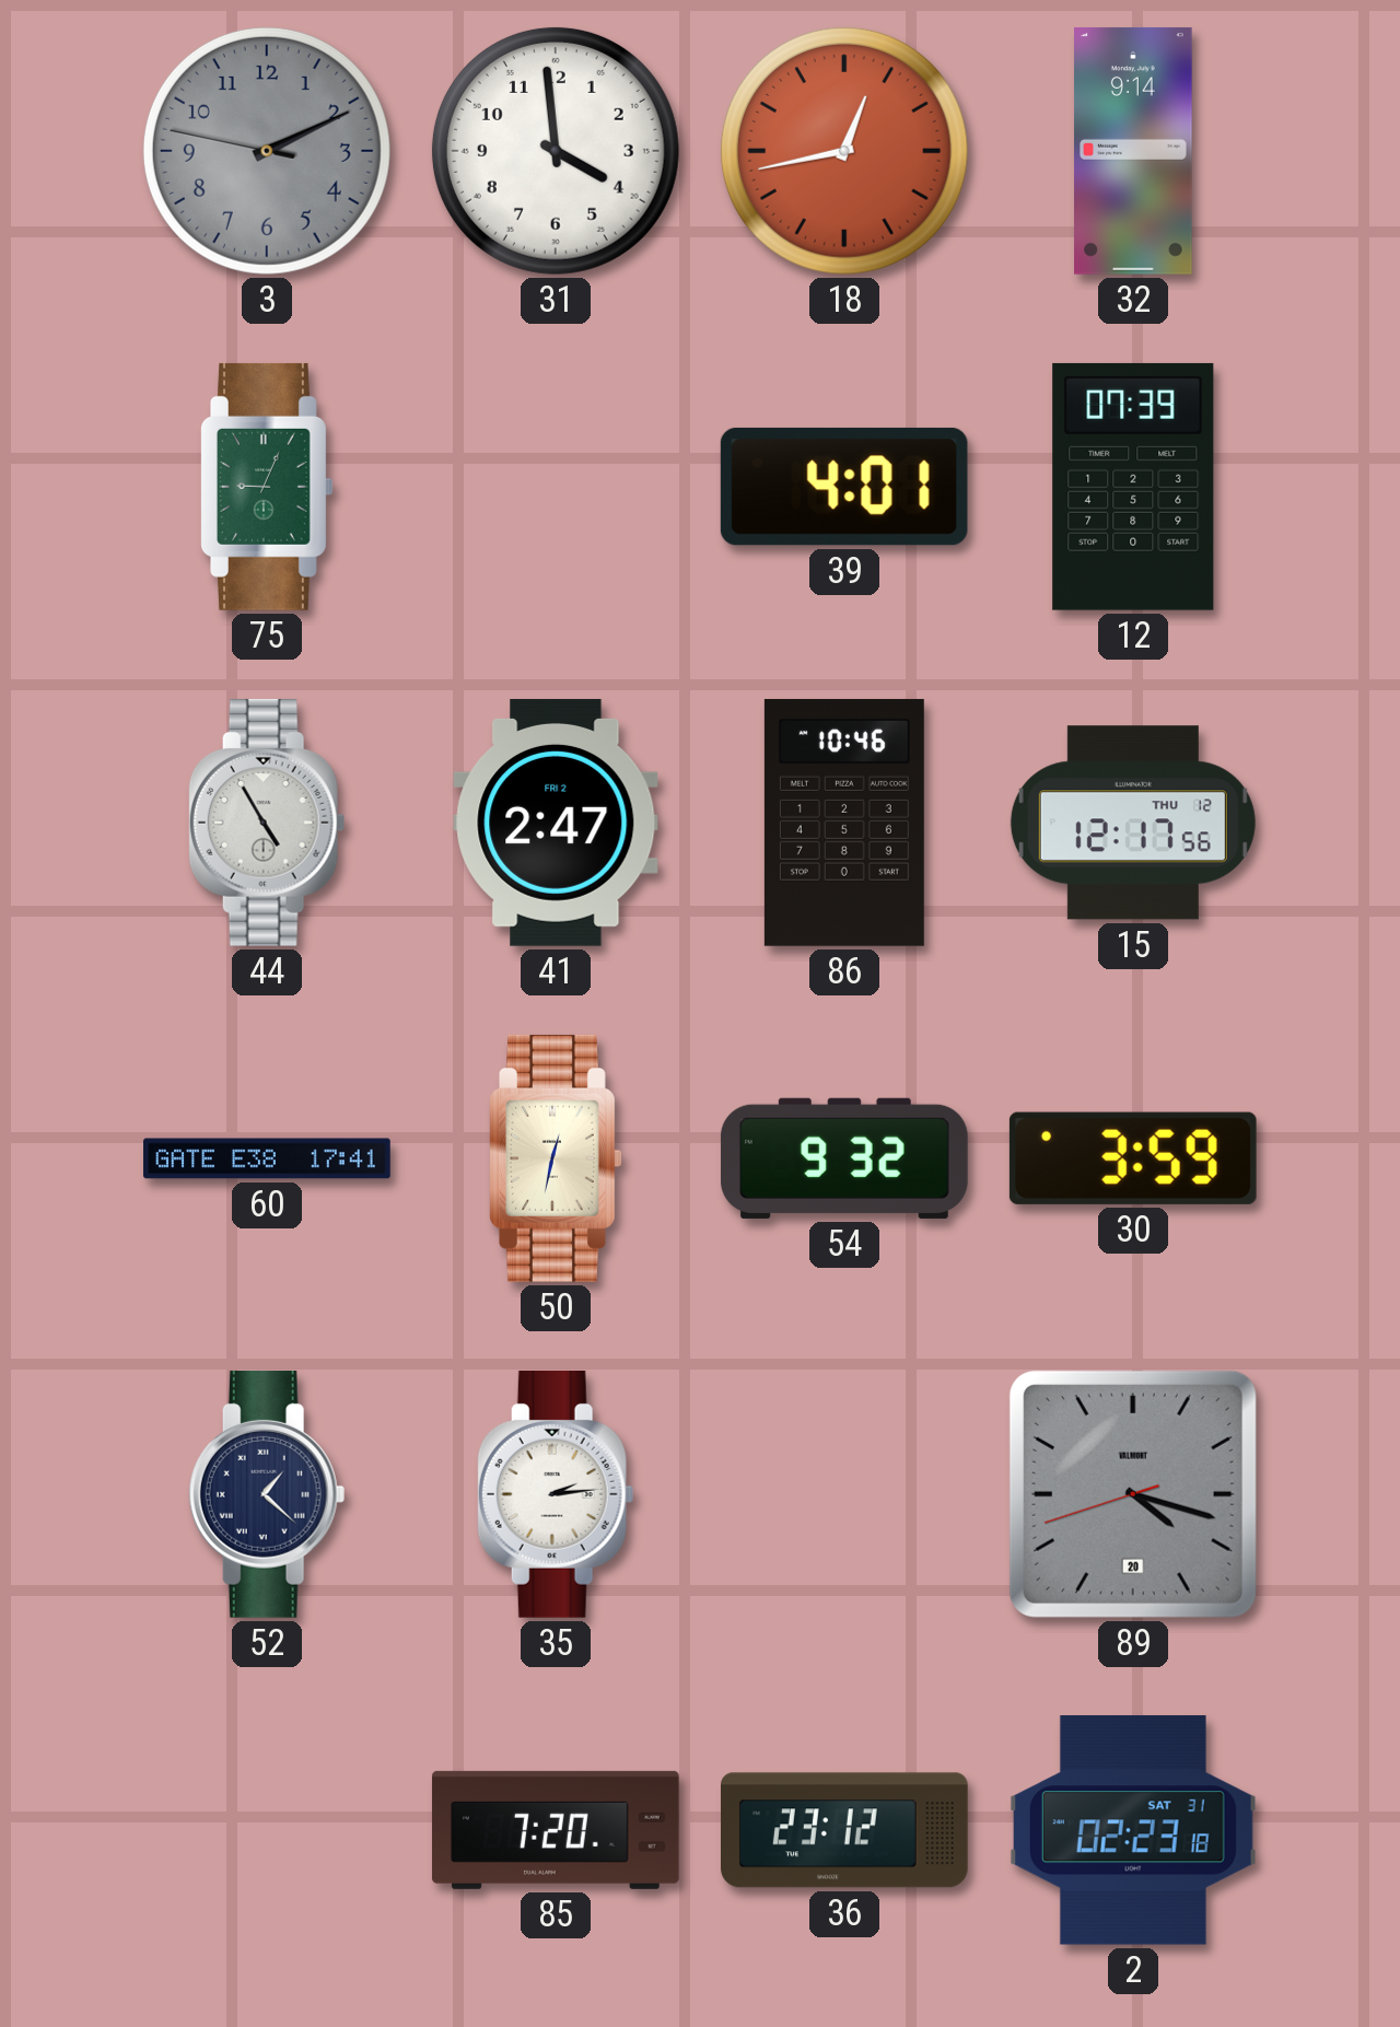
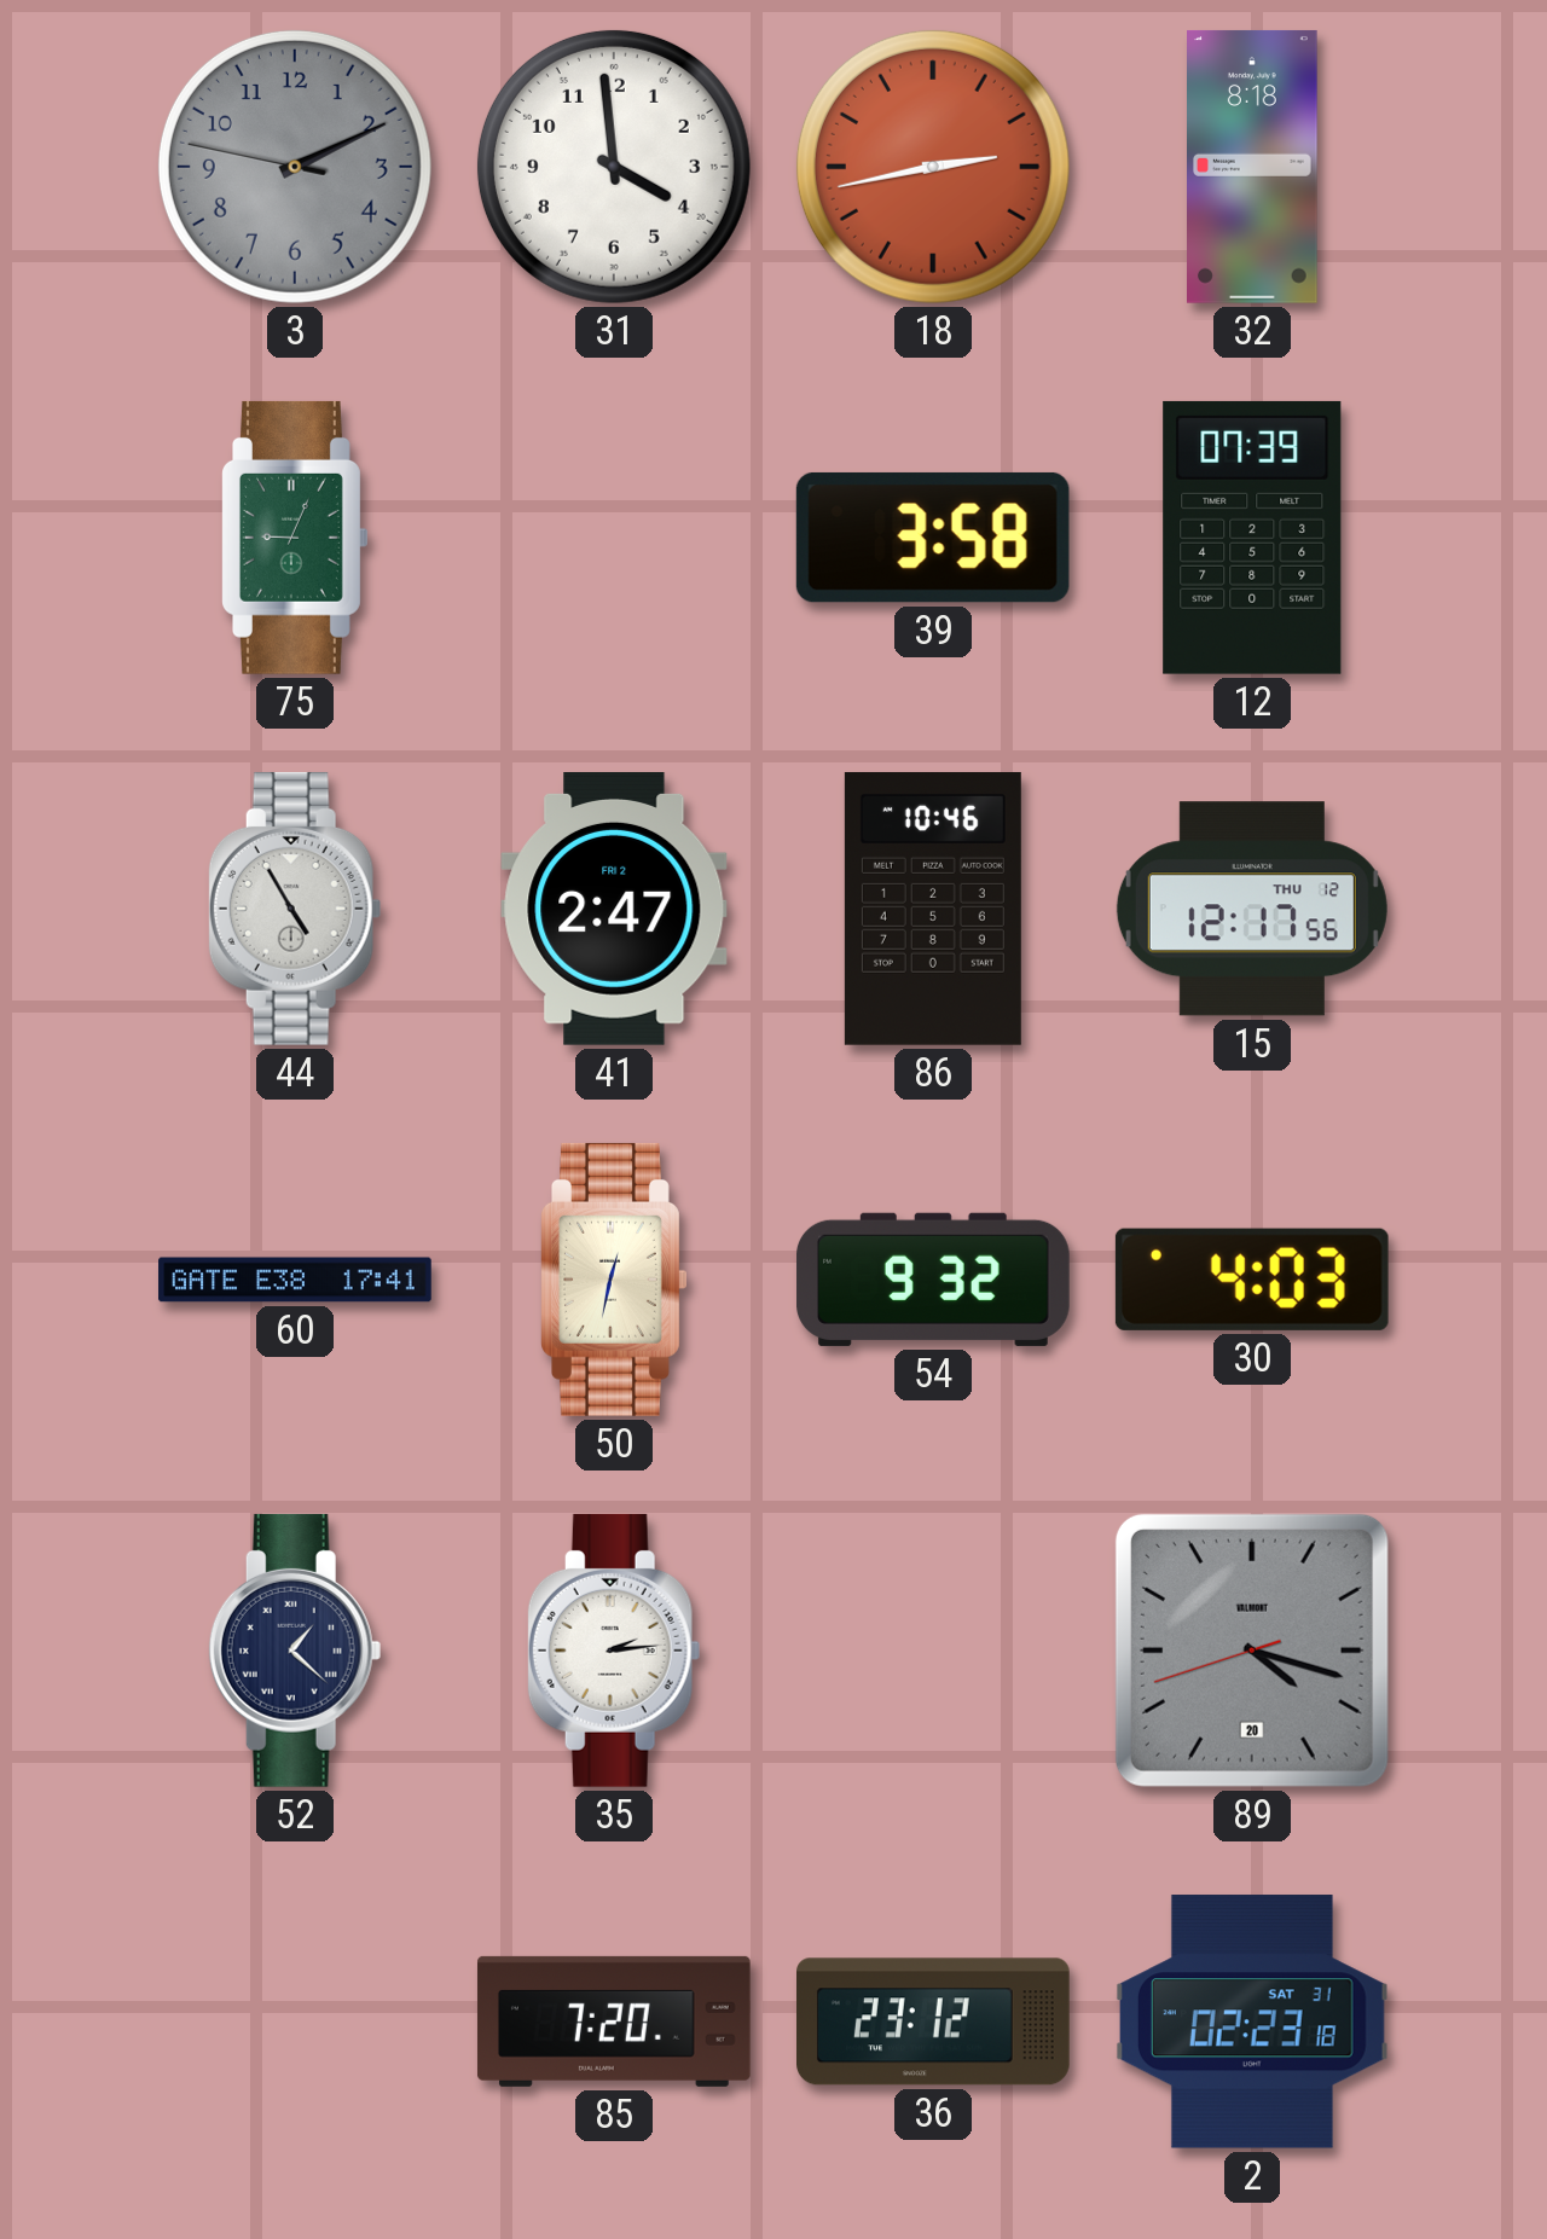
18: 12:43 -> 2:43
32: 9:14 -> 8:18
39: 4:01 -> 3:58
30: 3:59 -> 4:03
